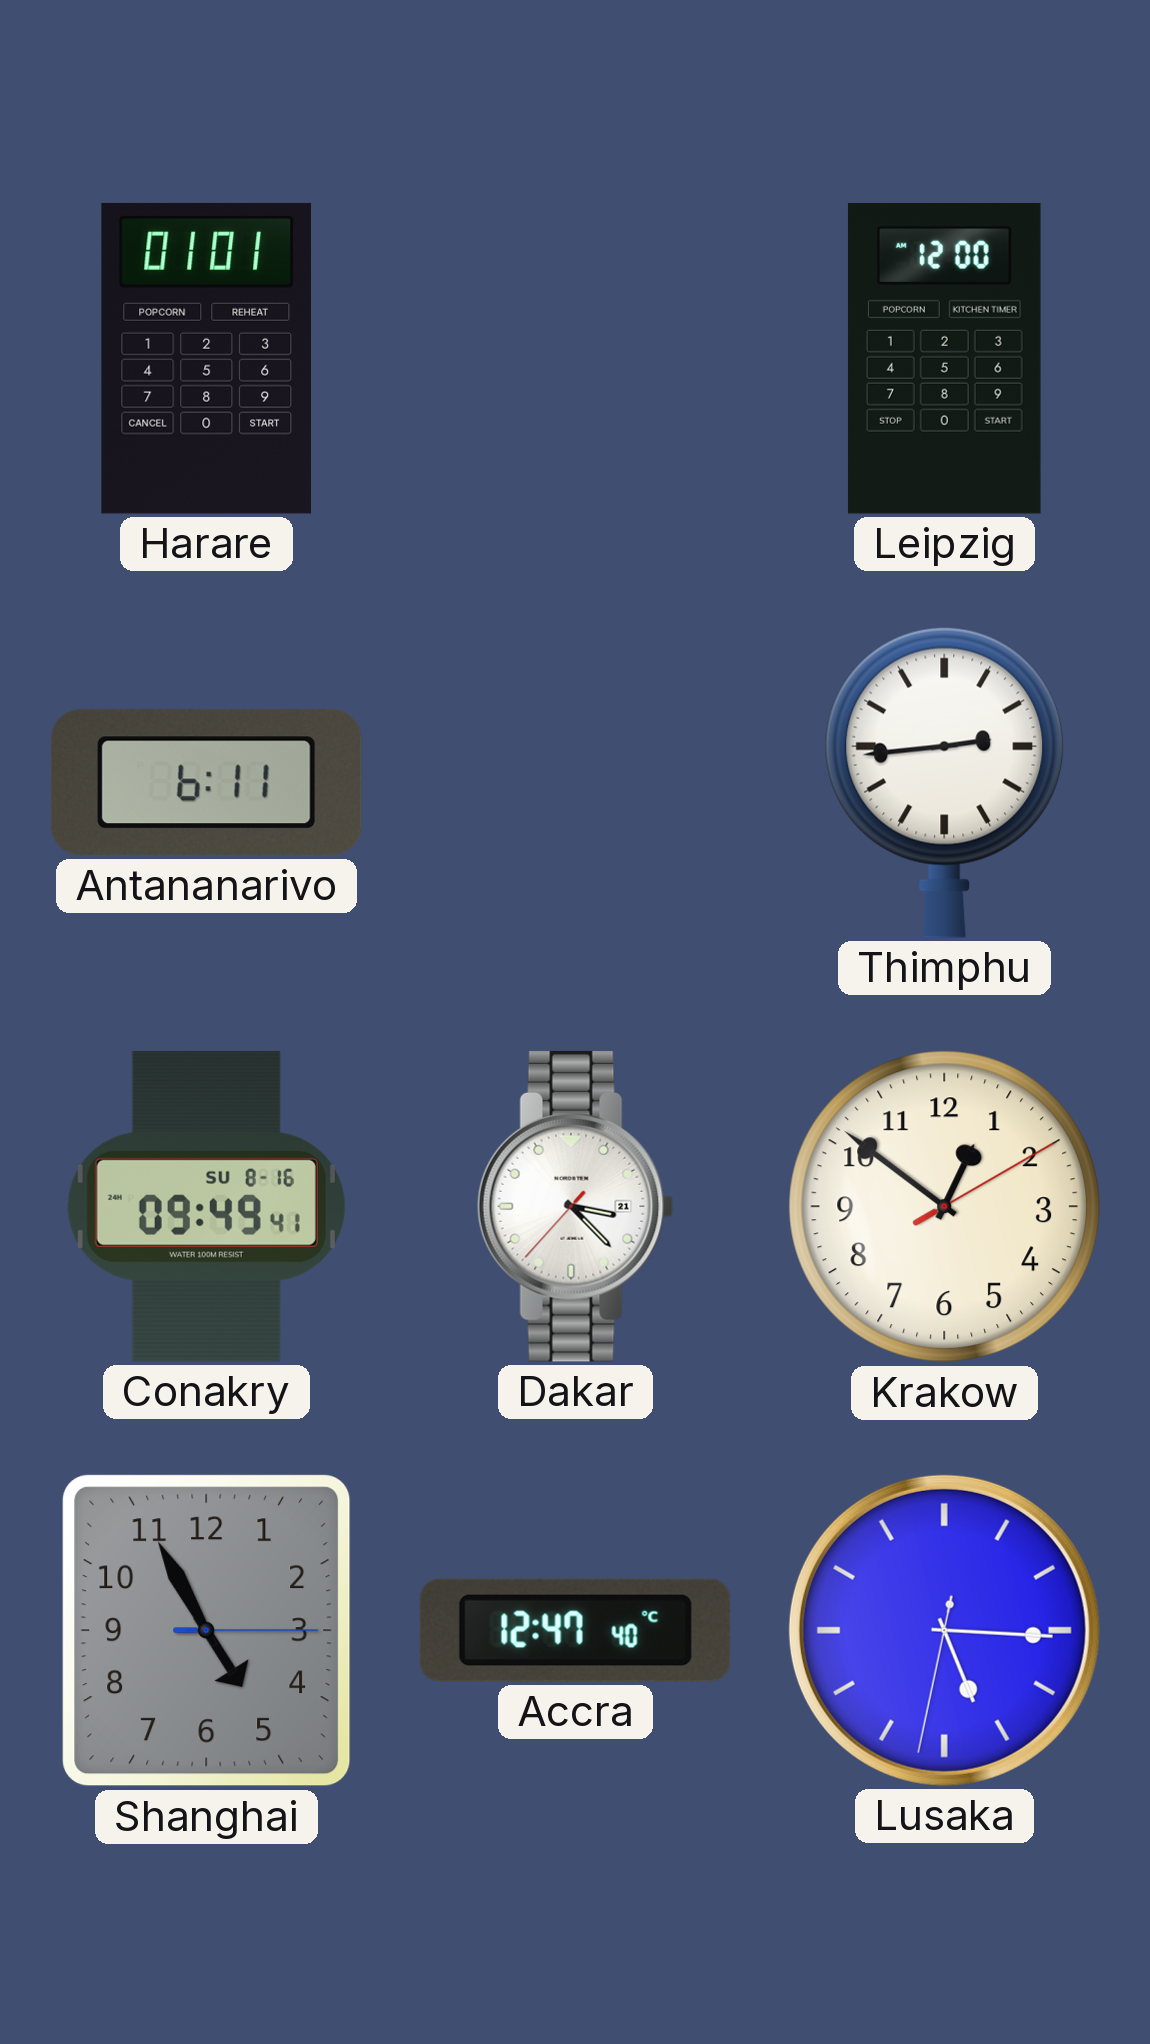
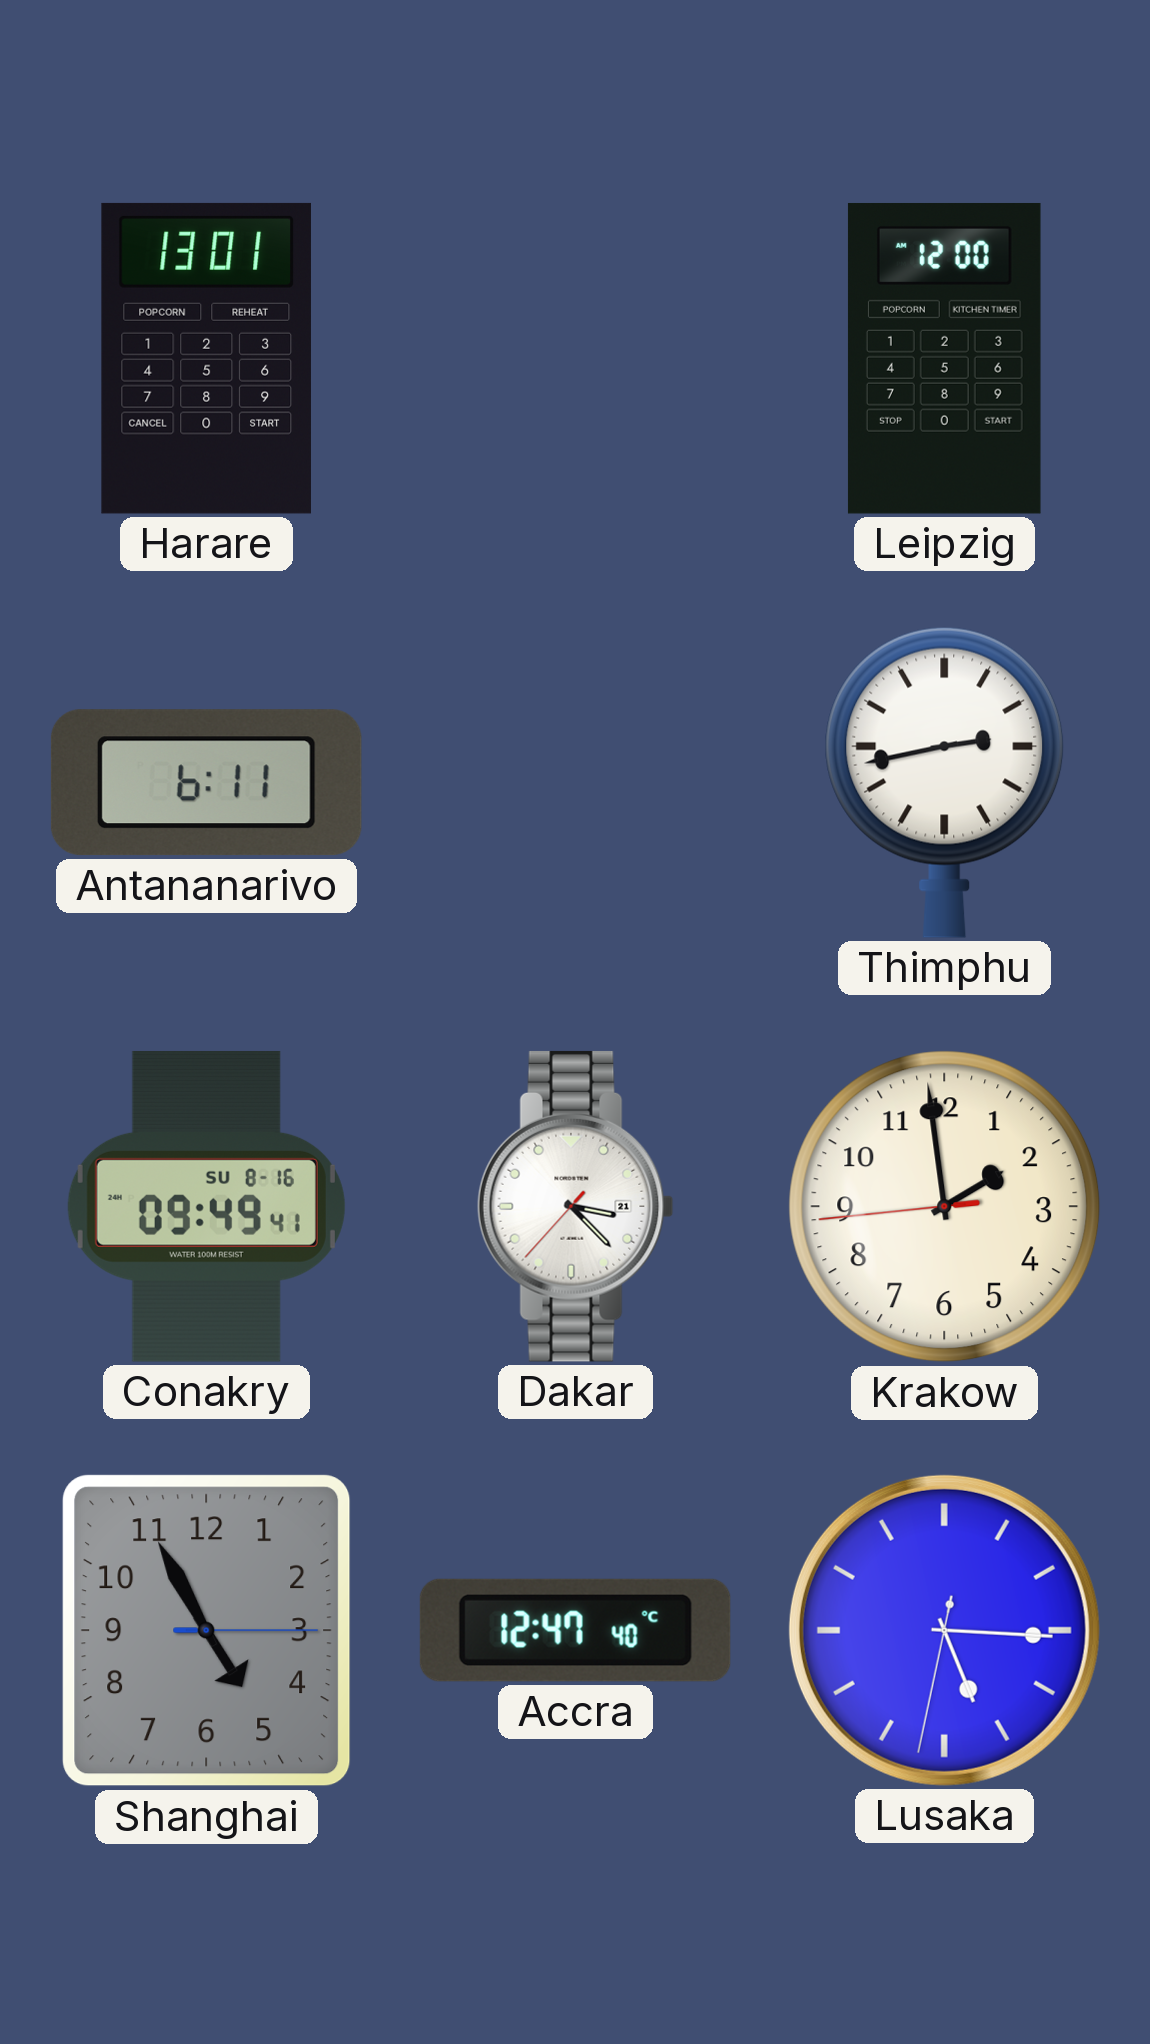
Harare: 01:01 -> 13:01
Thimphu: 2:44 -> 2:43
Krakow: 12:51 -> 1:58
